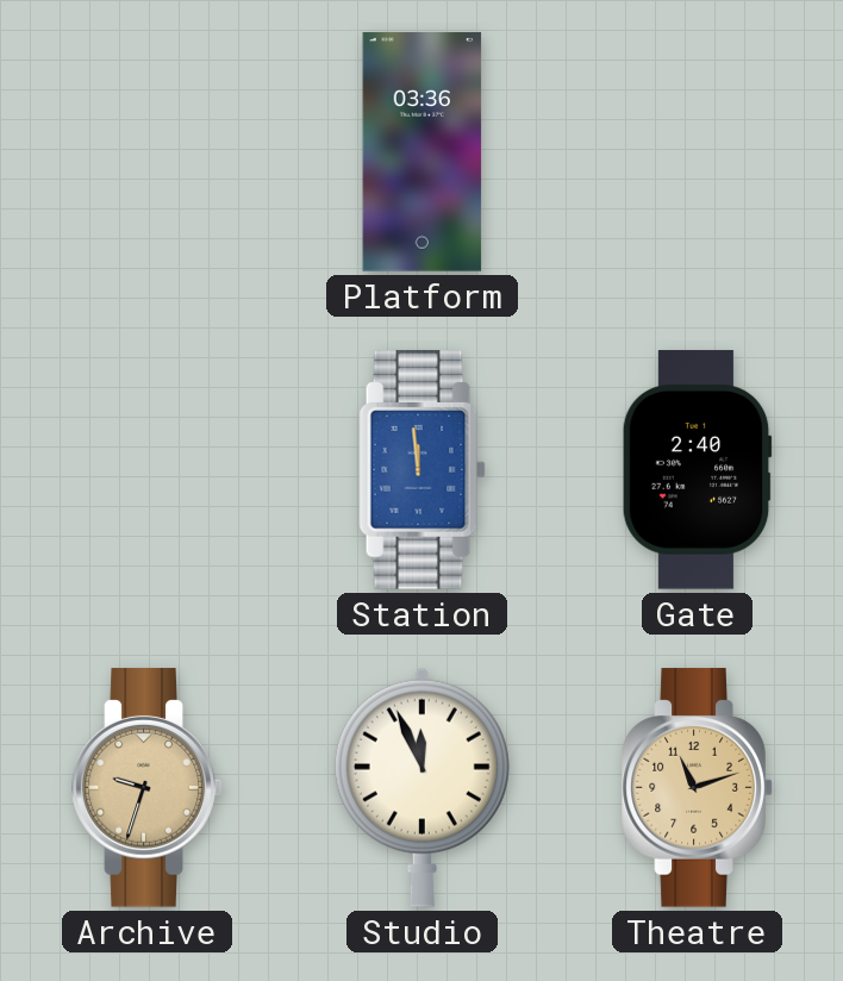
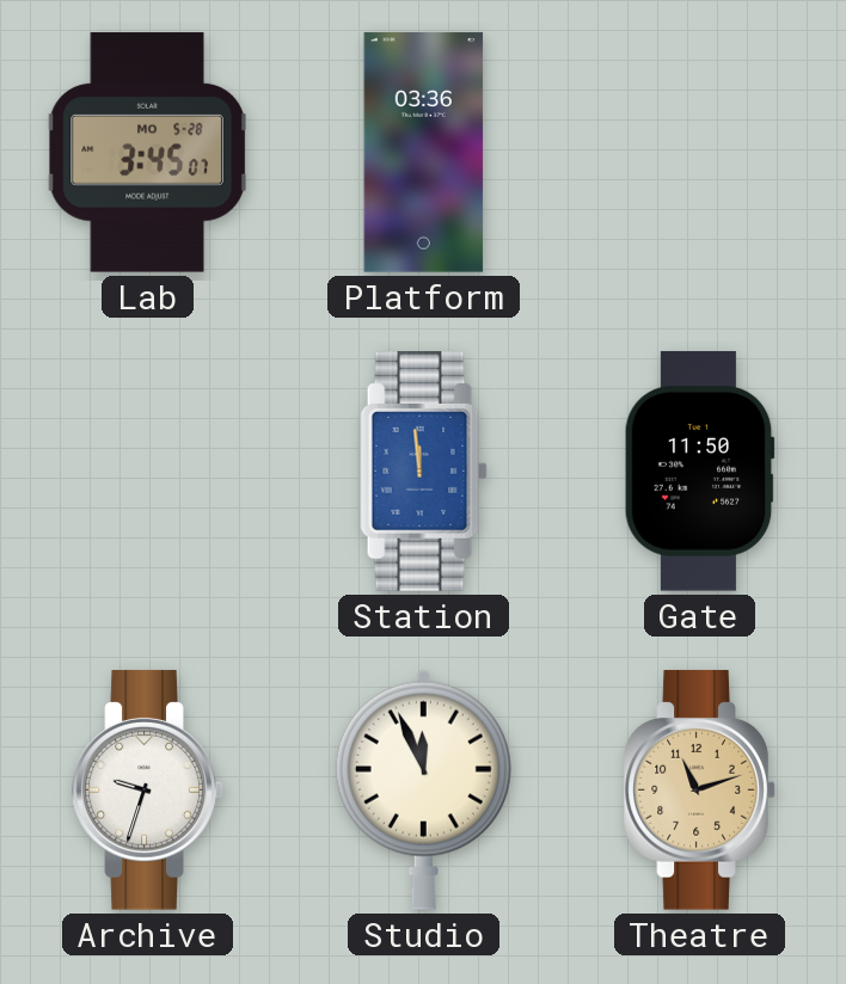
Lab: none -> 3:45
Gate: 2:40 -> 11:50
Archive dial: champagne -> white
